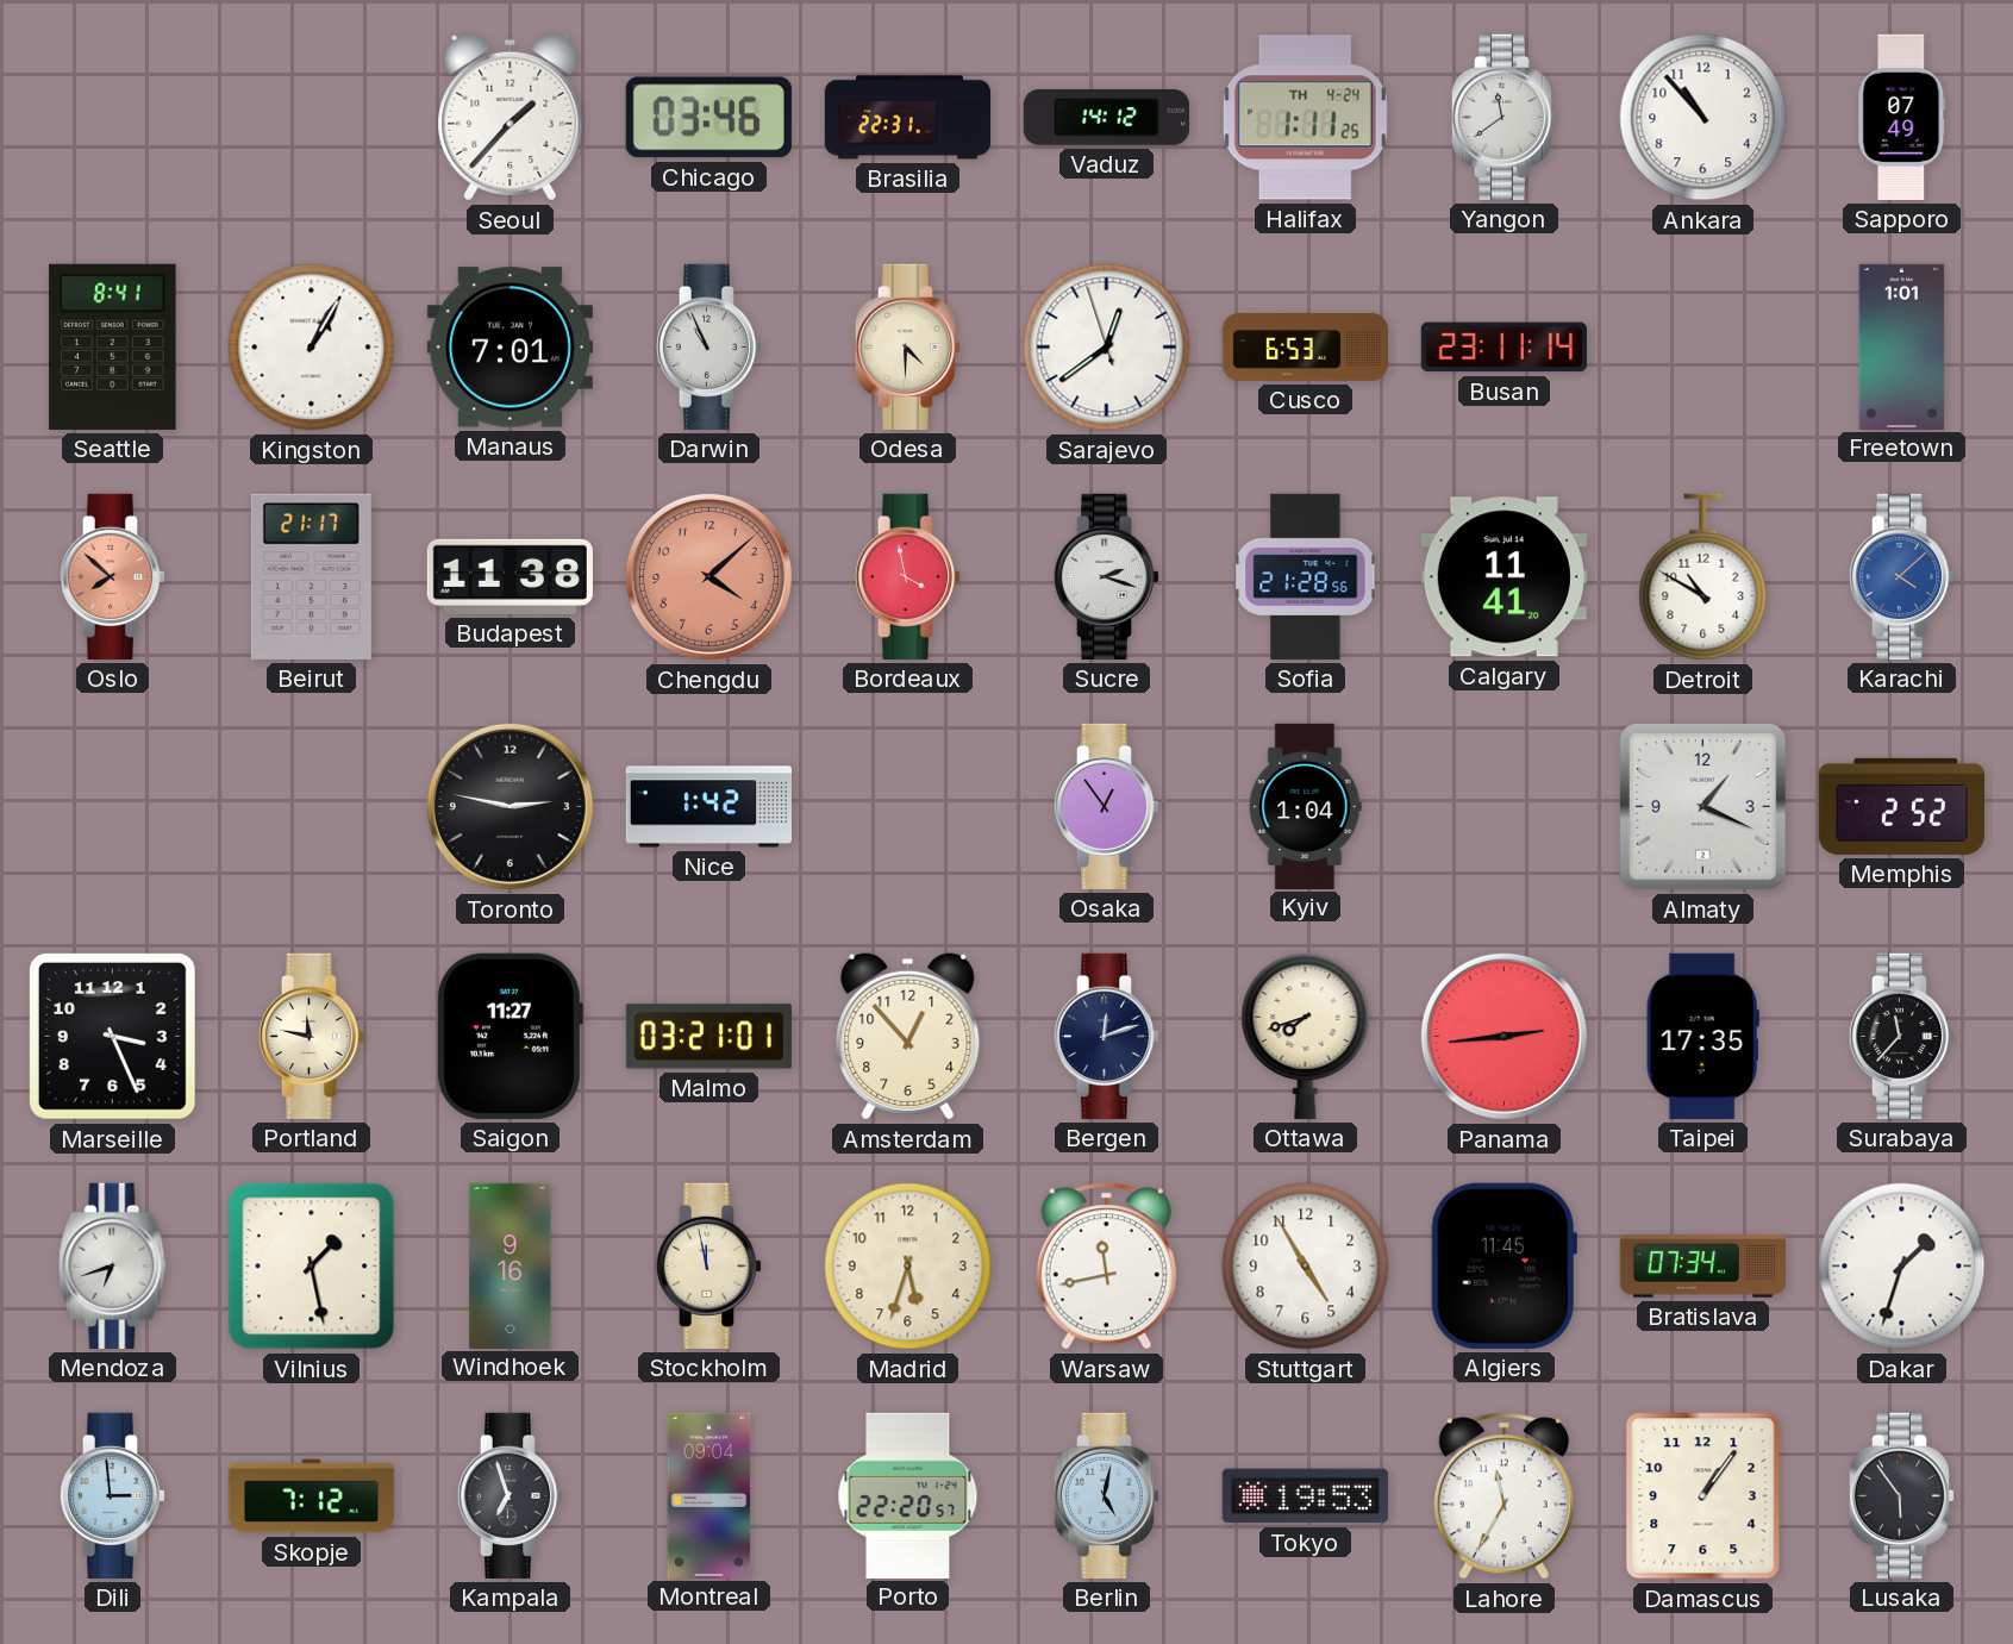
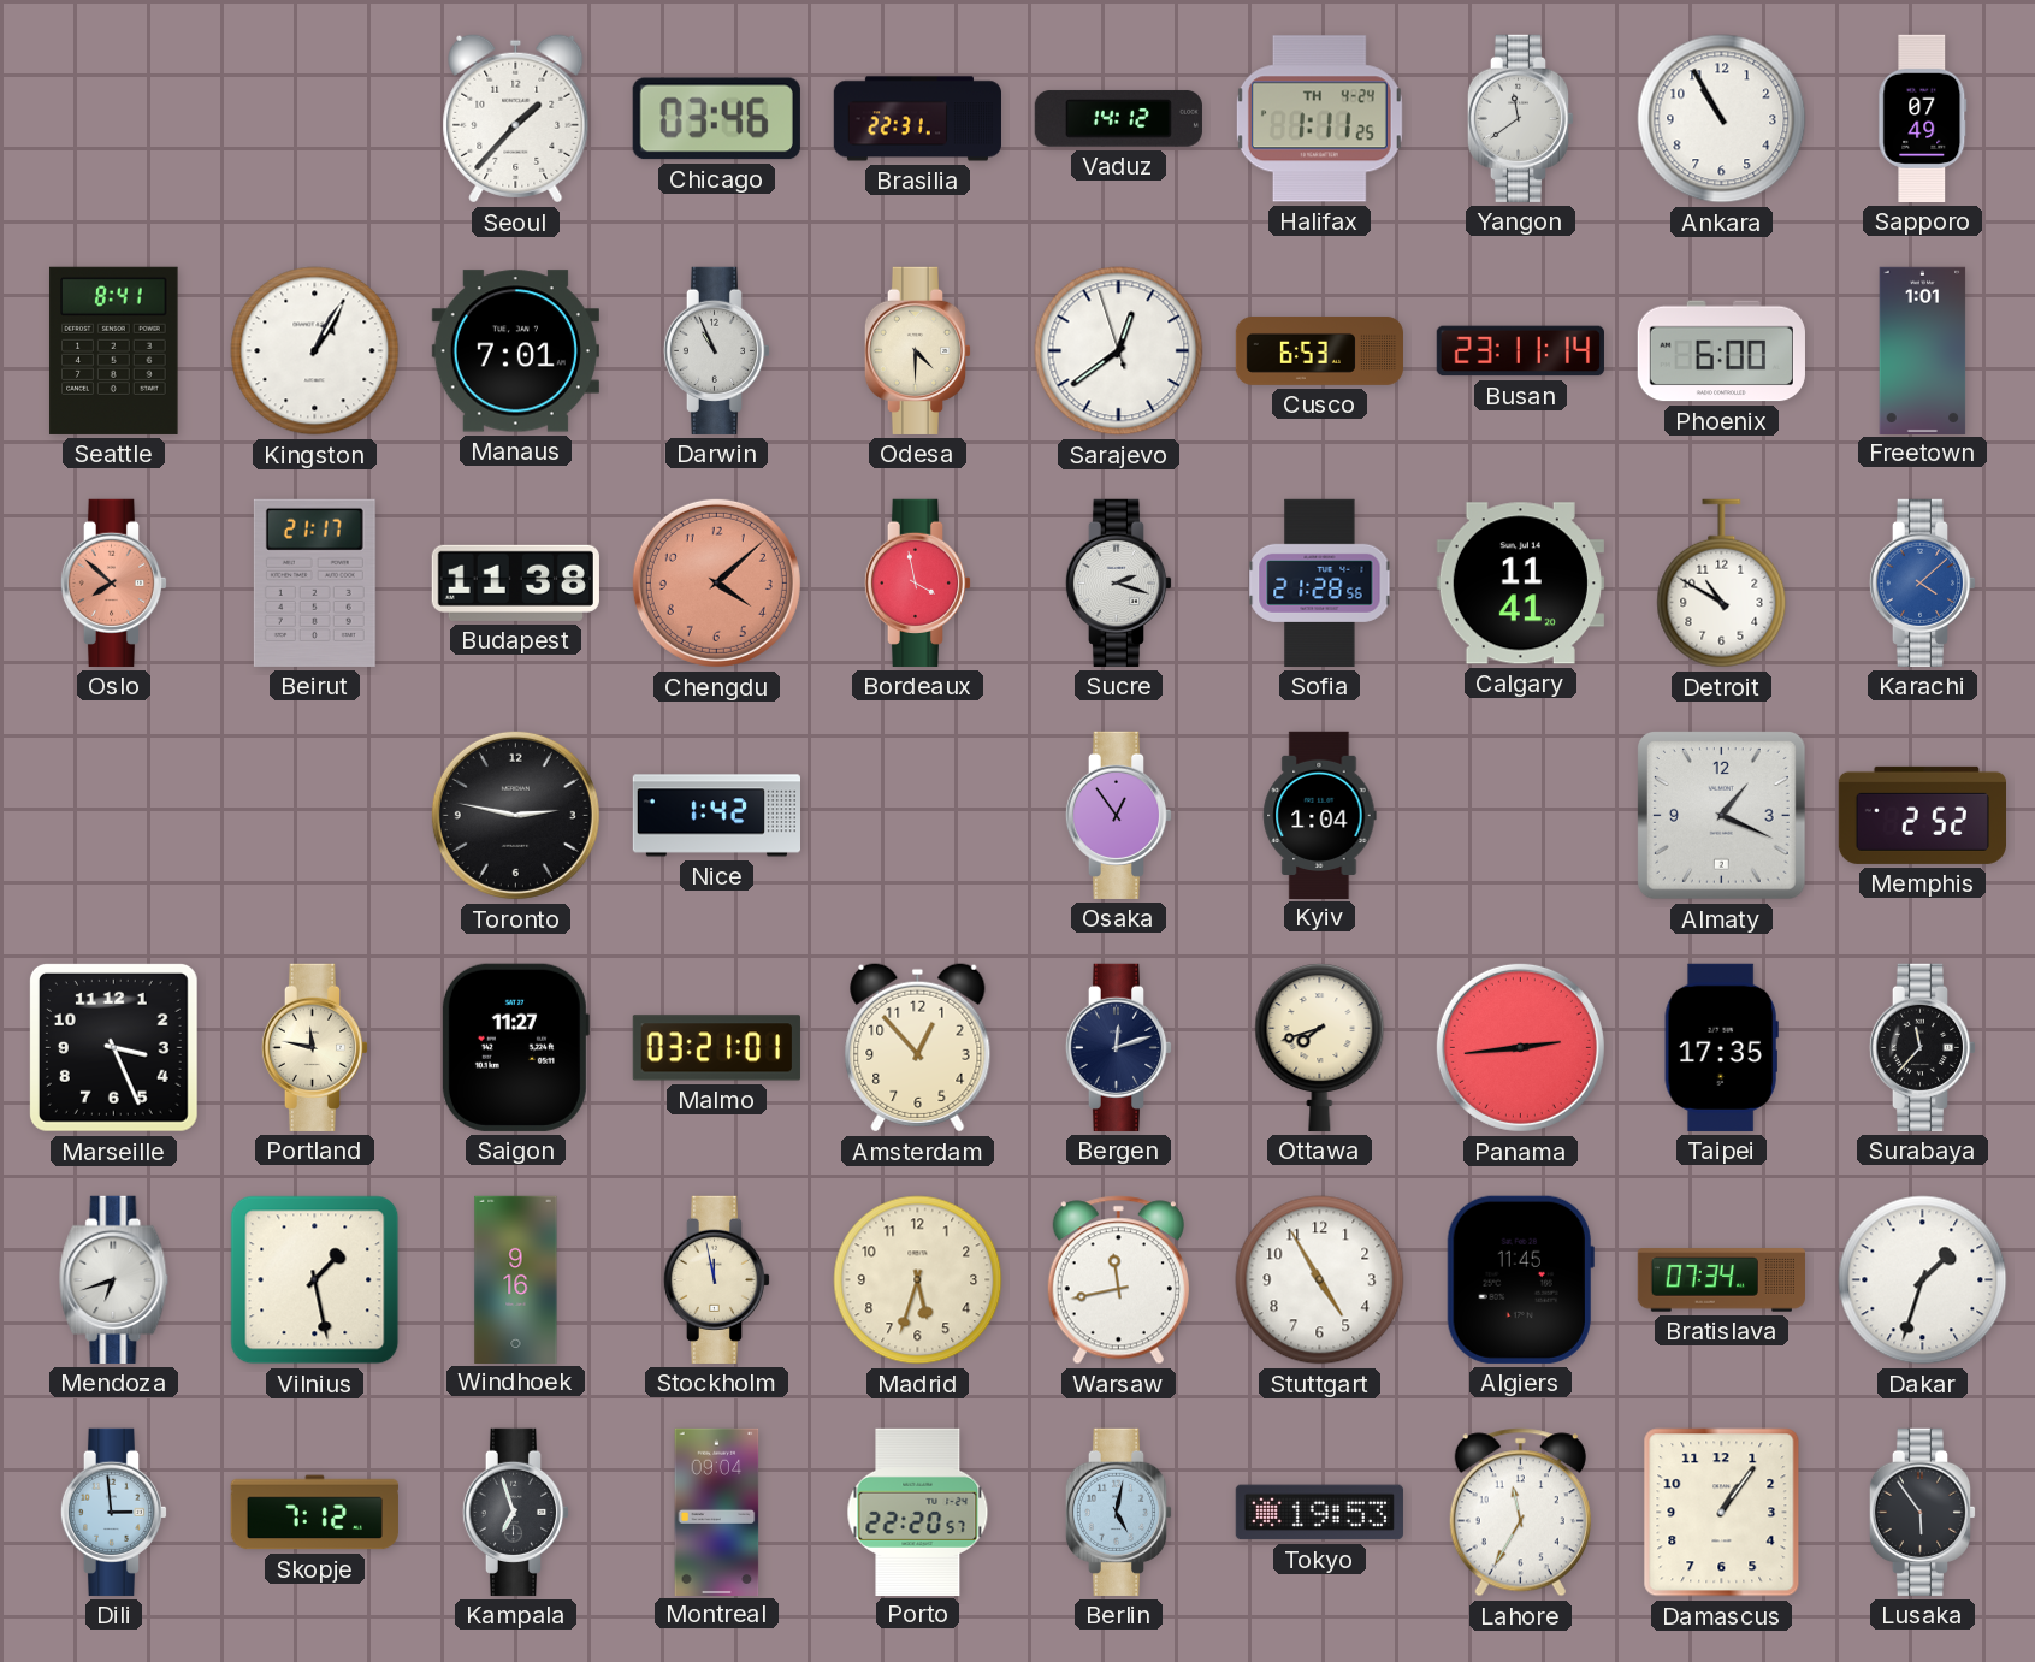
Ankara: 10:53 -> 10:55
Phoenix: none -> 6:00
